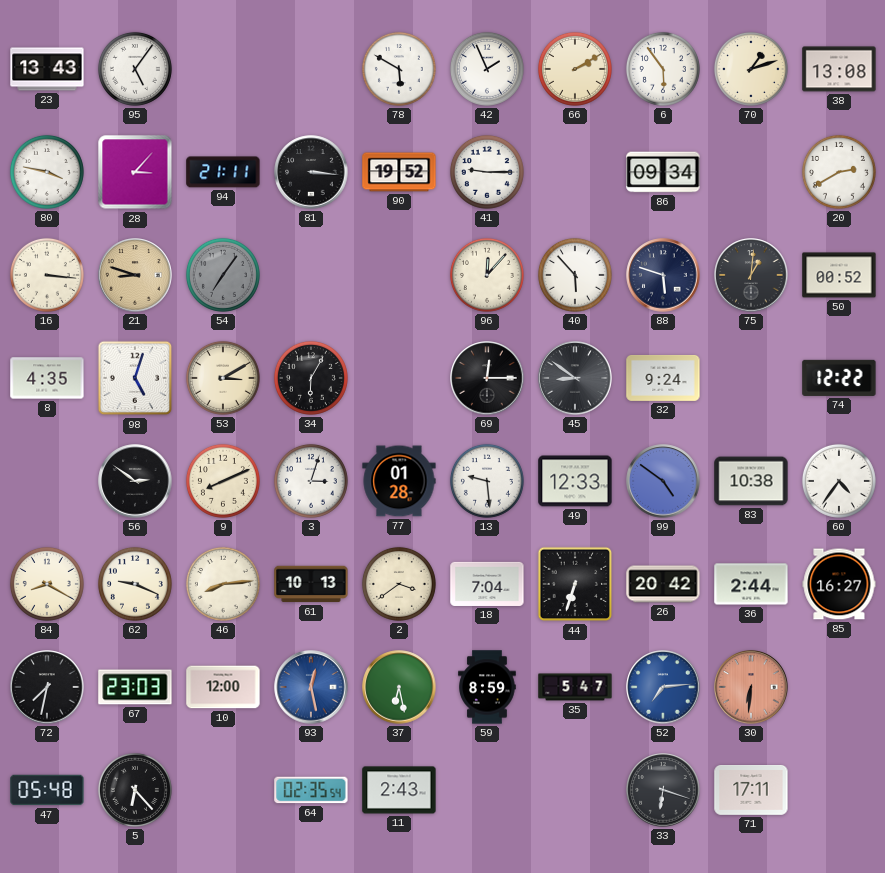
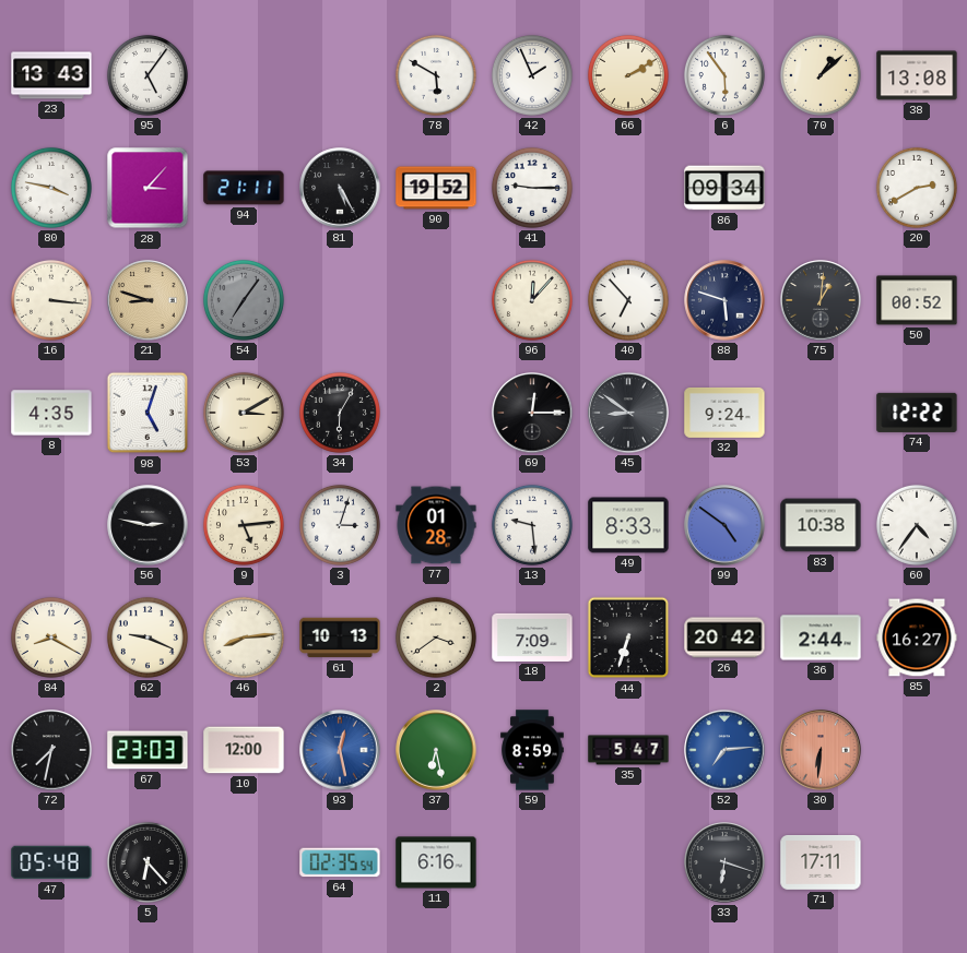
70: 1:12 -> 1:08
81: 3:16 -> 5:25
40: 5:53 -> 6:53
56: 2:51 -> 2:47
9: 8:11 -> 5:14
49: 12:33 -> 8:33
18: 7:04 -> 7:09
11: 2:43 -> 6:16
